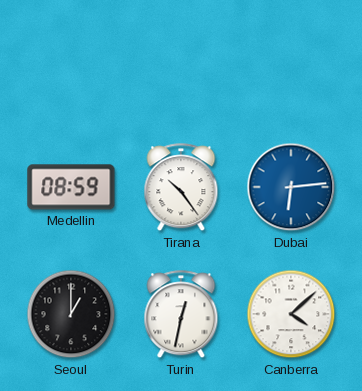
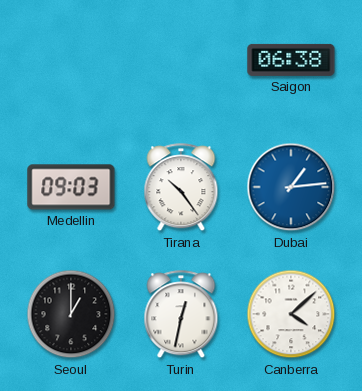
Saigon: none -> 06:38
Medellin: 08:59 -> 09:03
Dubai: 6:14 -> 1:14
